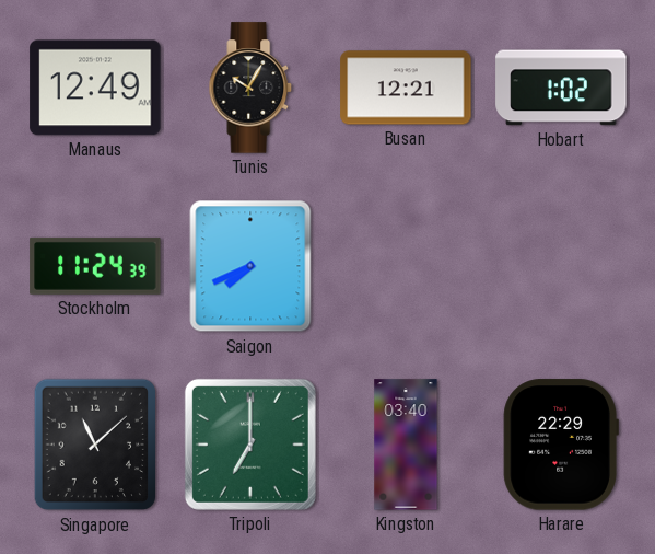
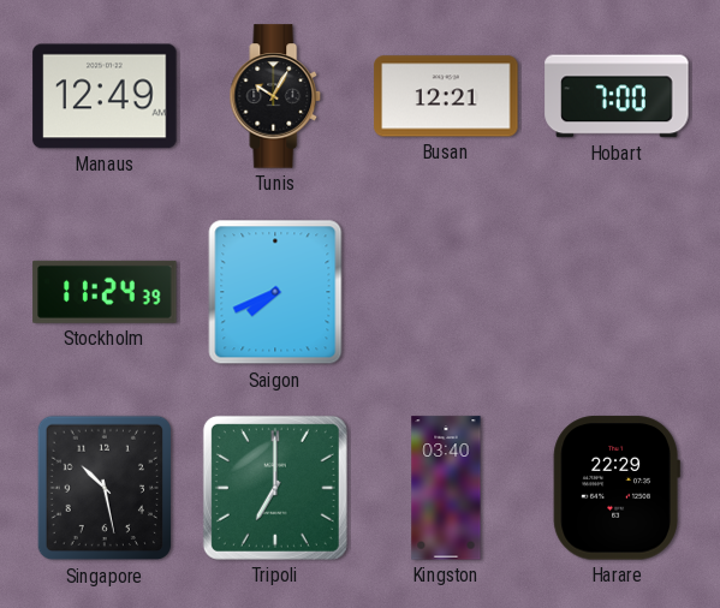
Hobart: 1:02 -> 7:00
Singapore: 11:08 -> 10:28
